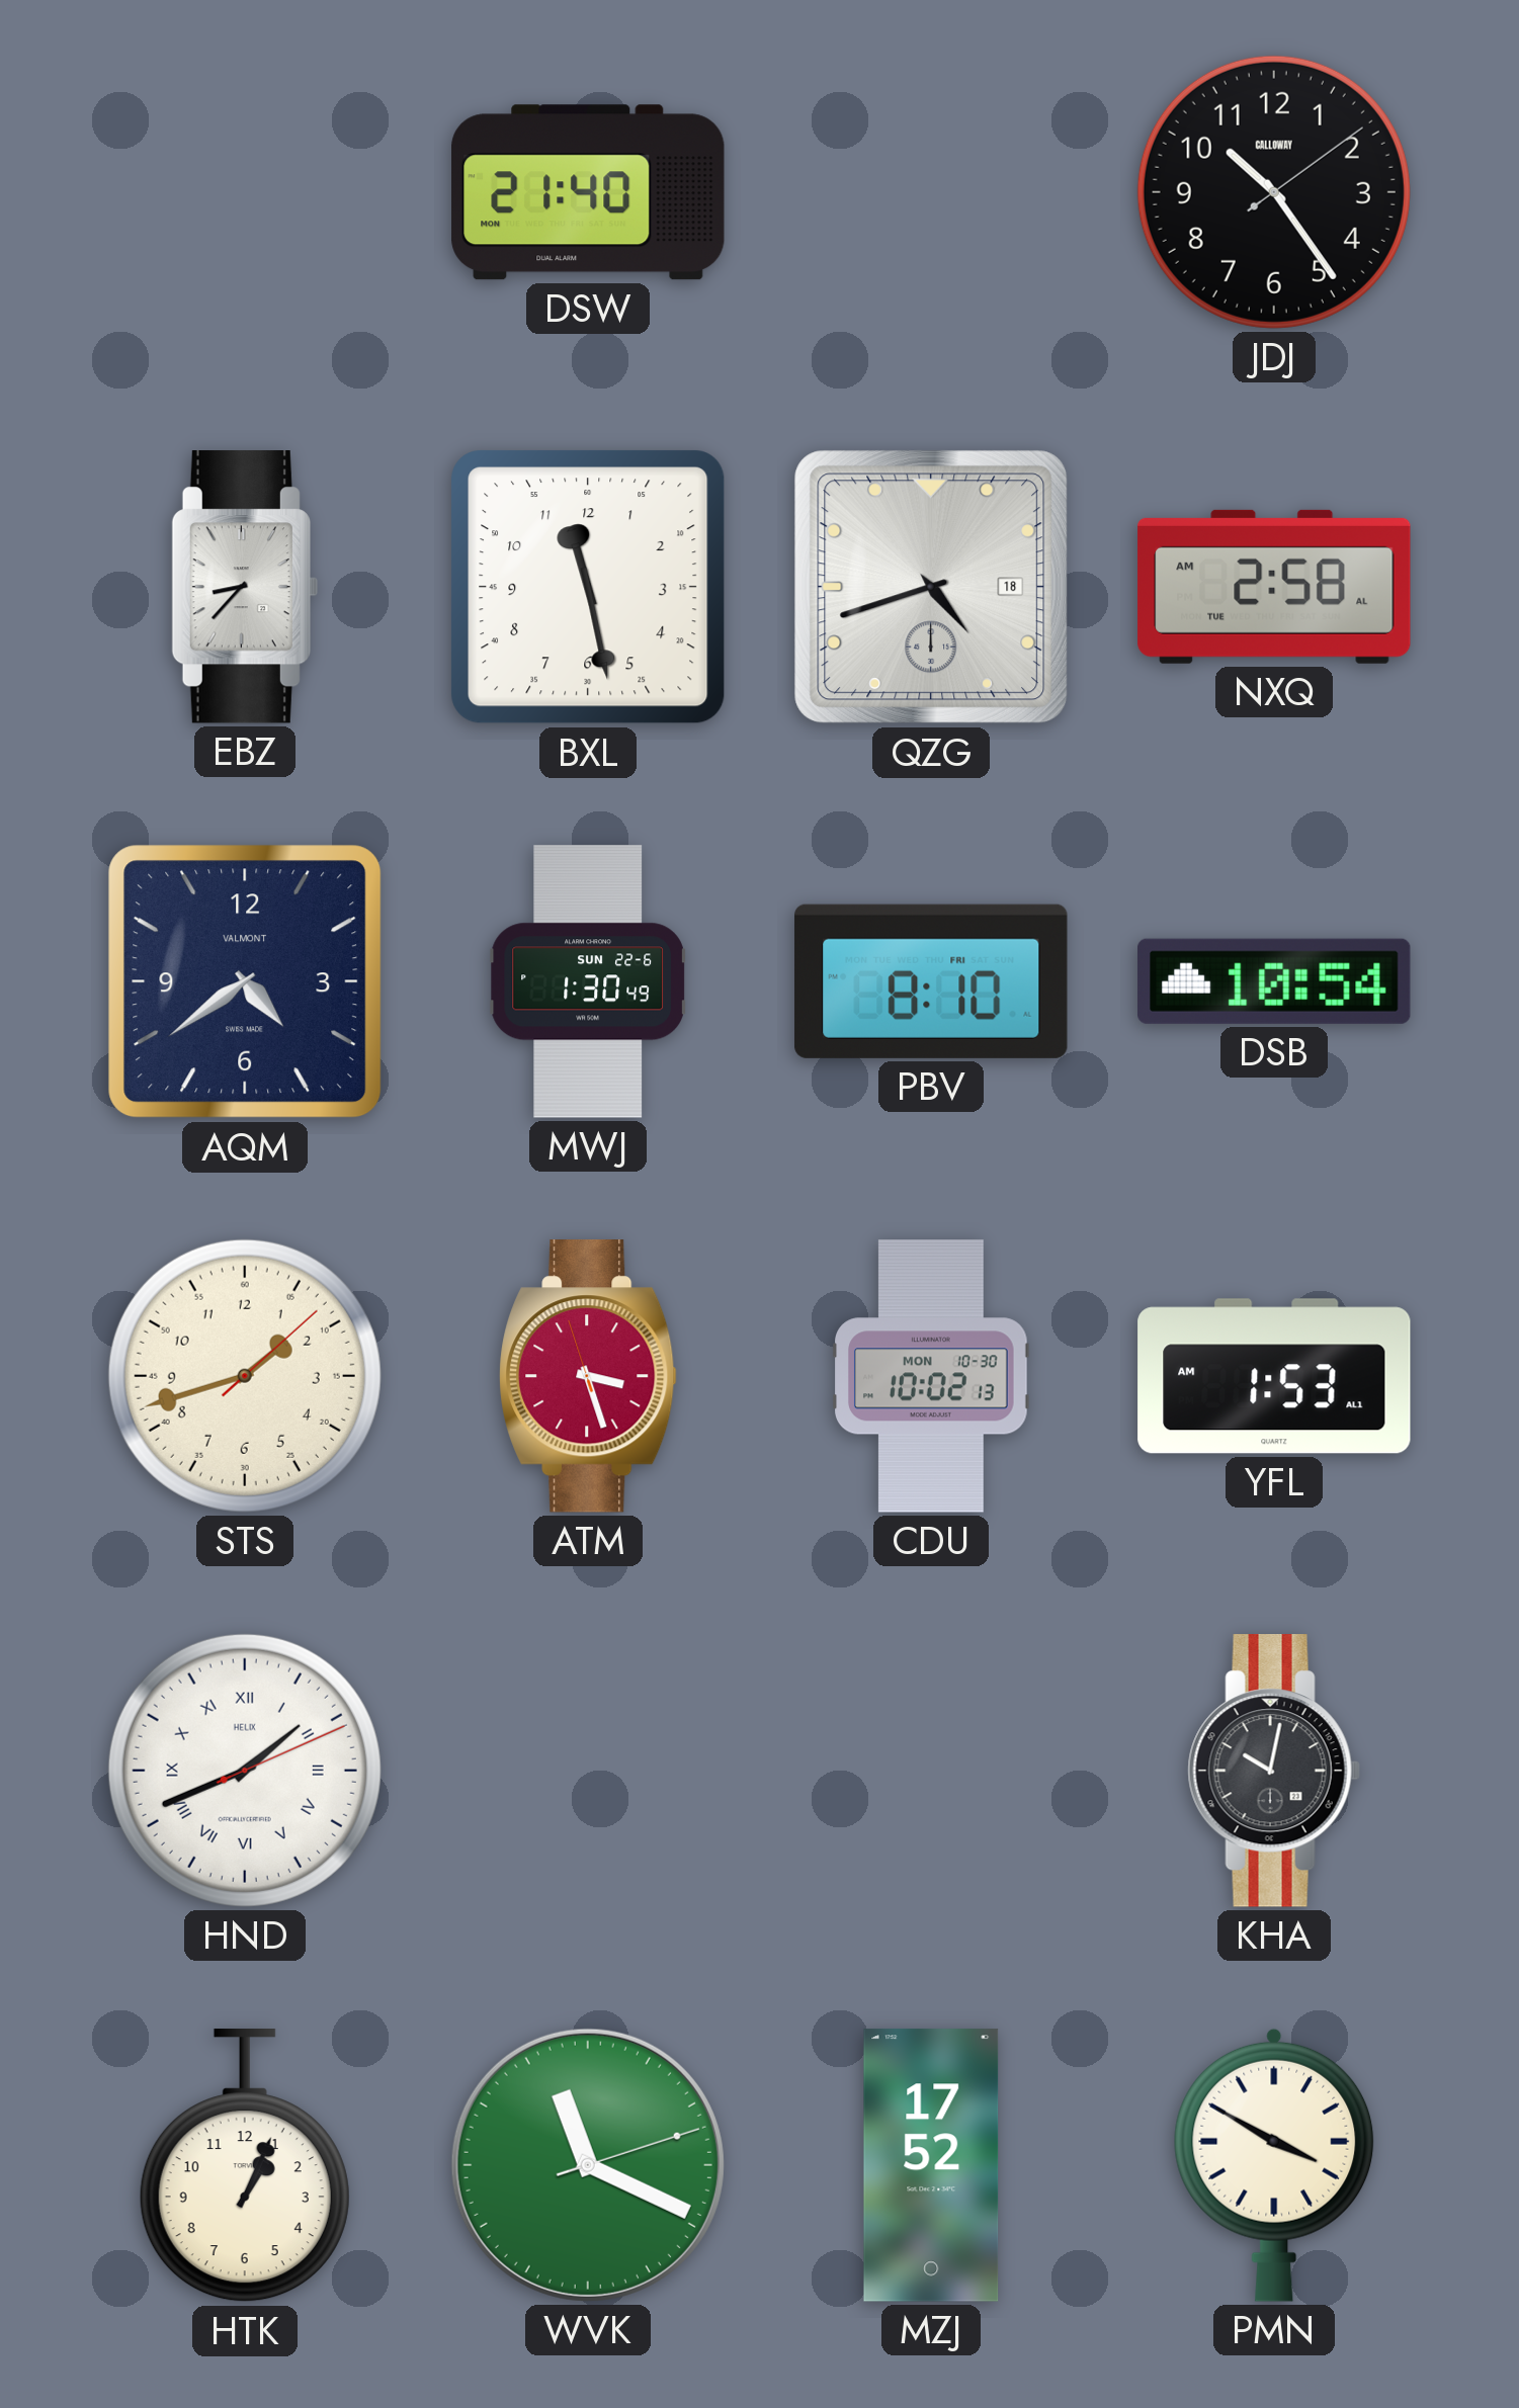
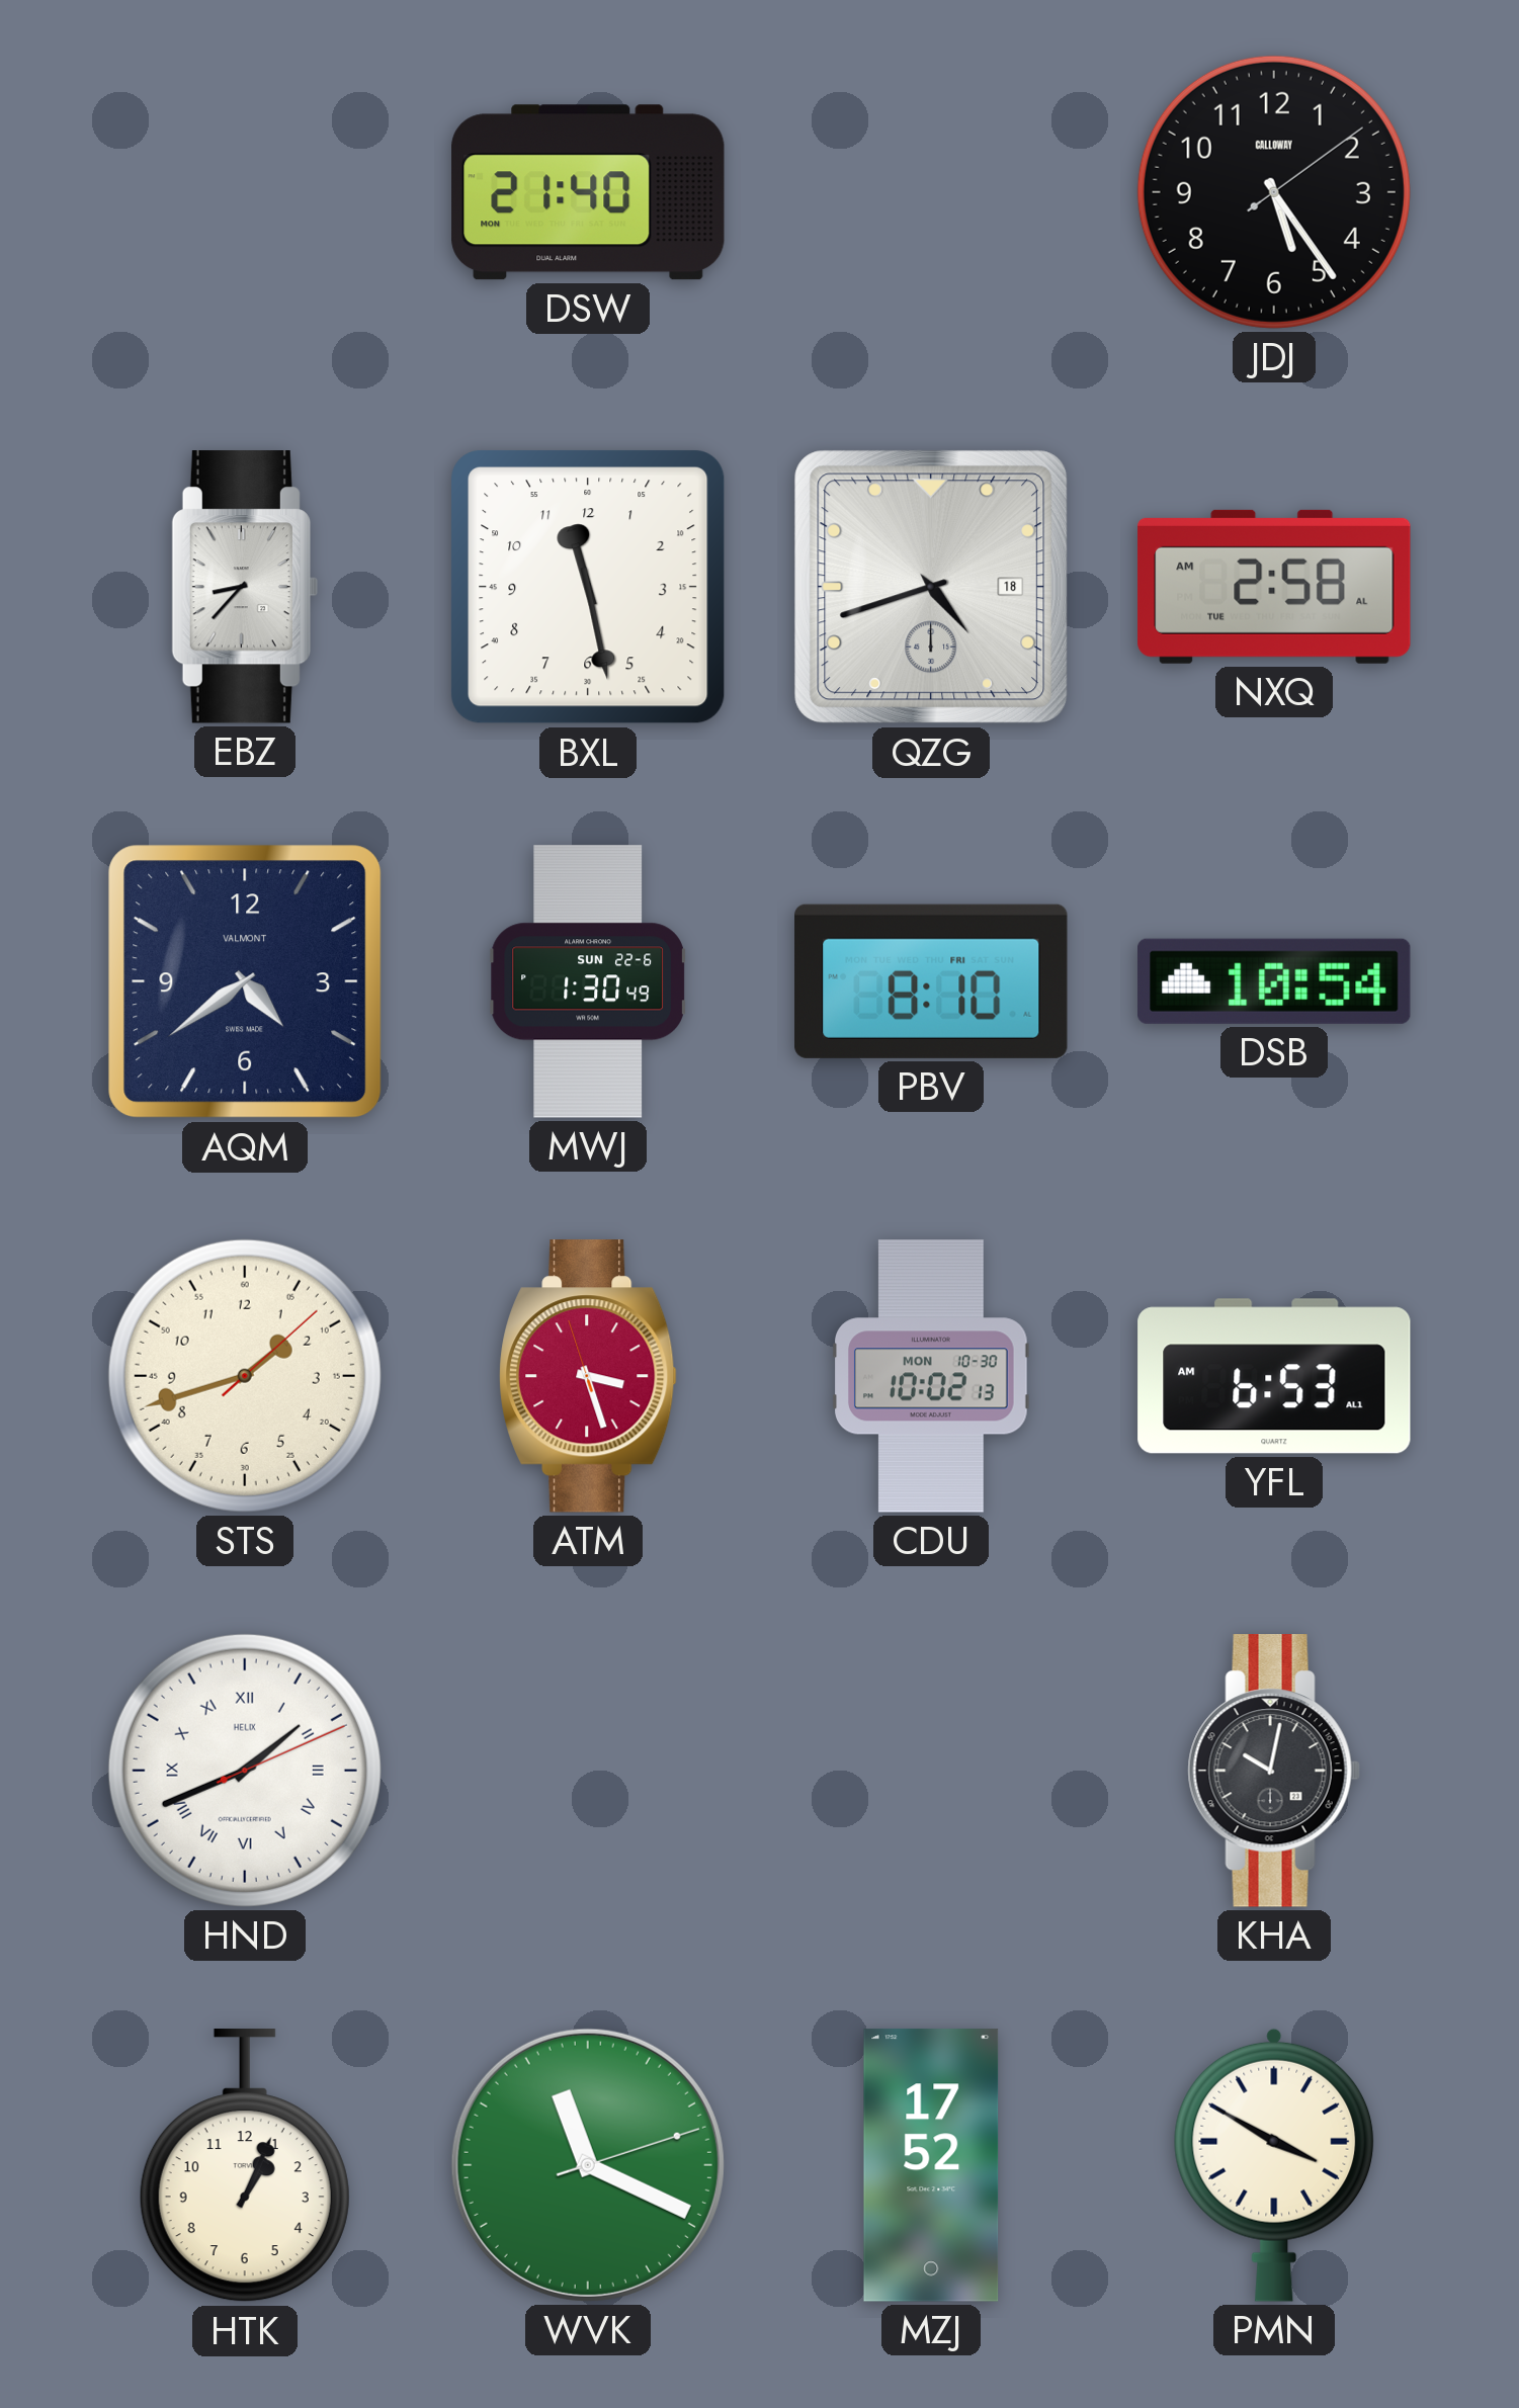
JDJ: 10:24 -> 5:24
YFL: 1:53 -> 6:53
